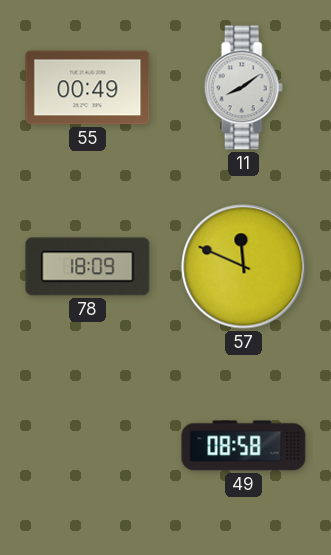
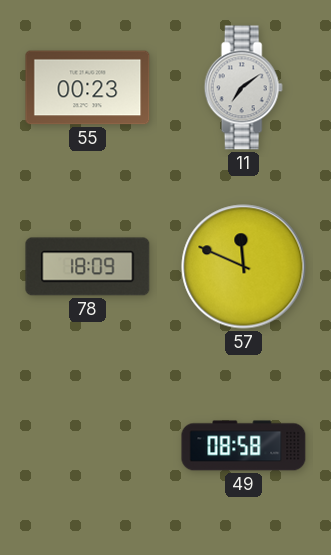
55: 00:49 -> 00:23
11: 8:09 -> 7:09
